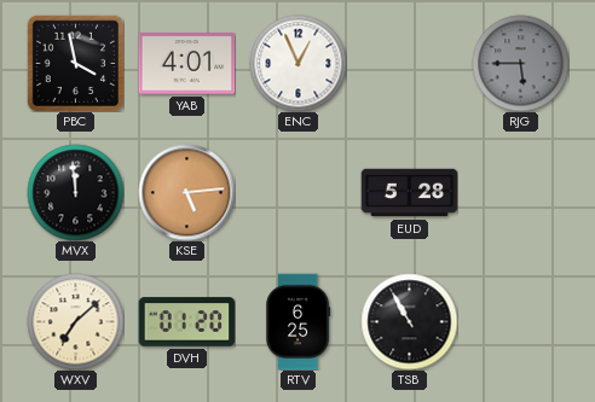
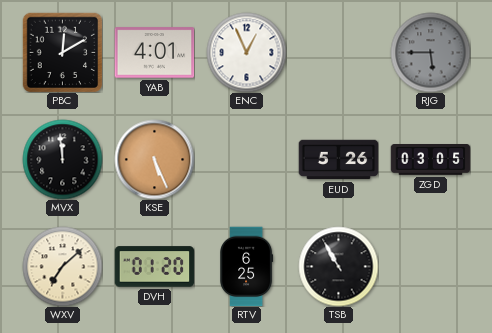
PBC: 3:58 -> 12:10
KSE: 5:14 -> 5:26
EUD: 5:28 -> 5:26
ZGD: none -> 03:05
